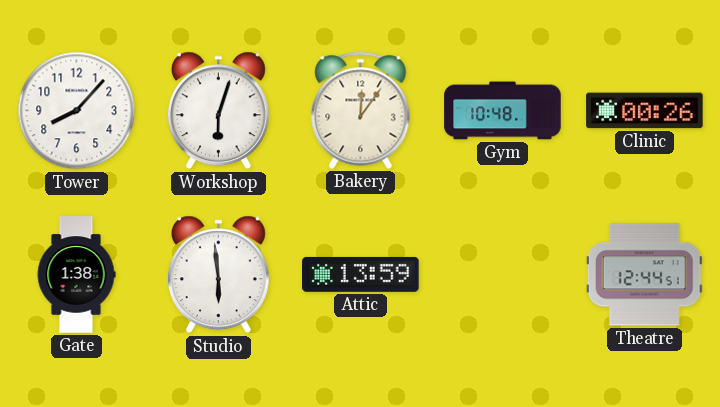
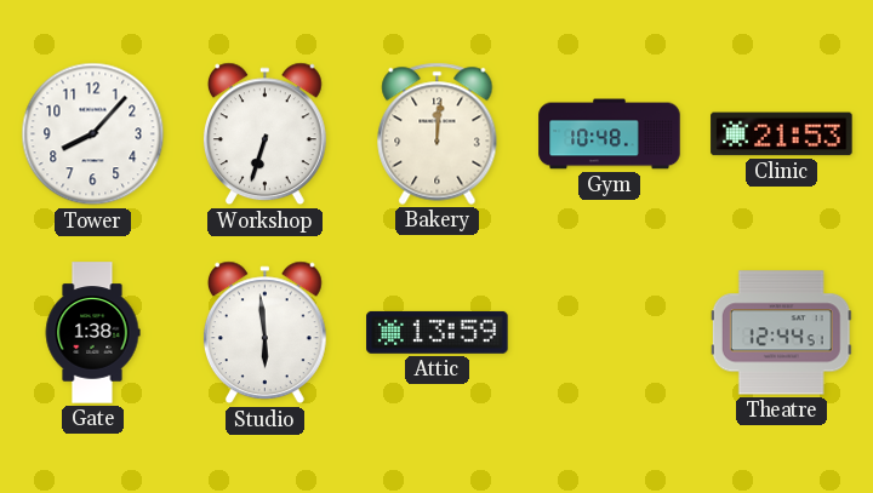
Workshop: 6:03 -> 6:33
Bakery: 12:06 -> 12:01
Clinic: 00:26 -> 21:53
